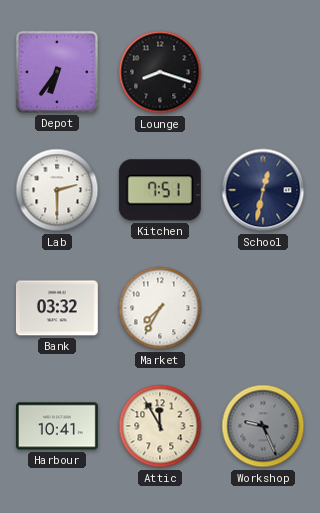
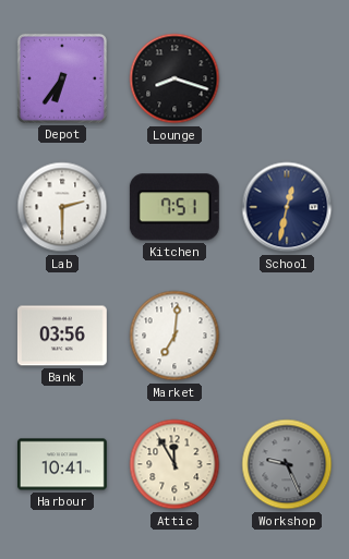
Bank: 03:32 -> 03:56
Market: 7:35 -> 7:01
